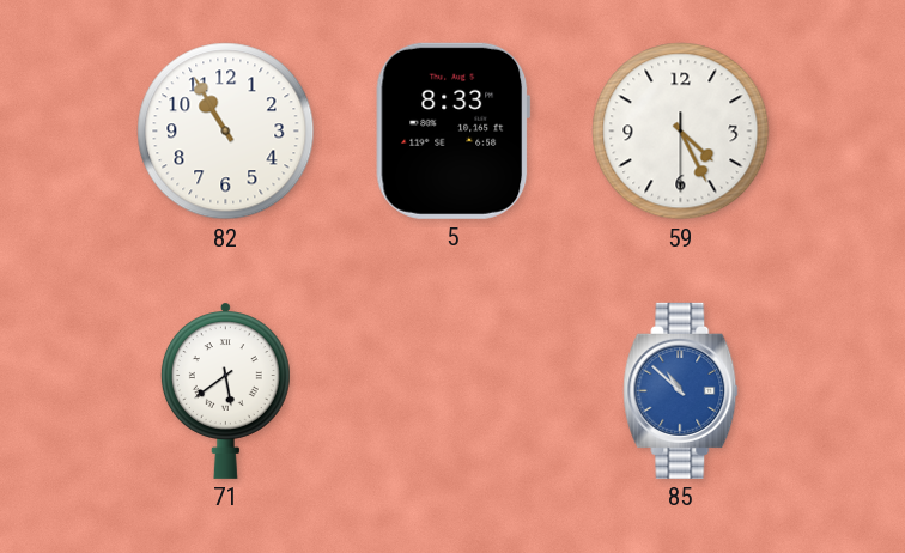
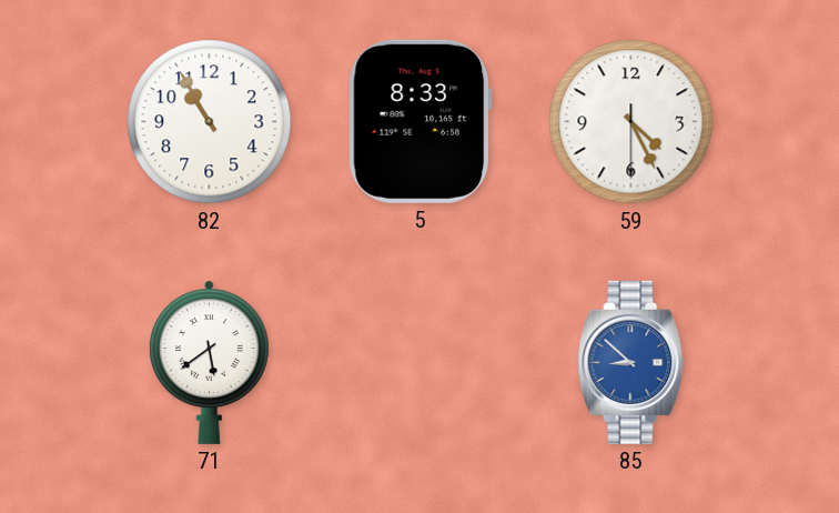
85: 10:52 -> 8:52
